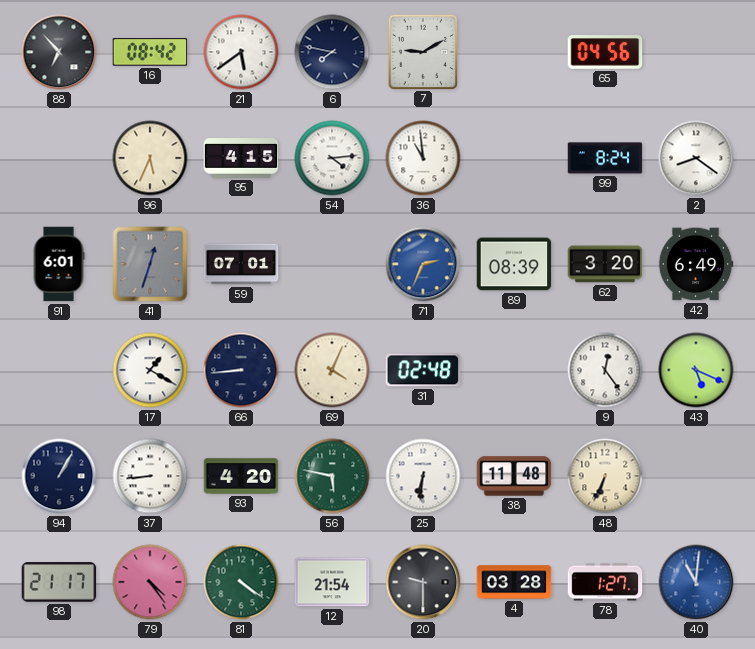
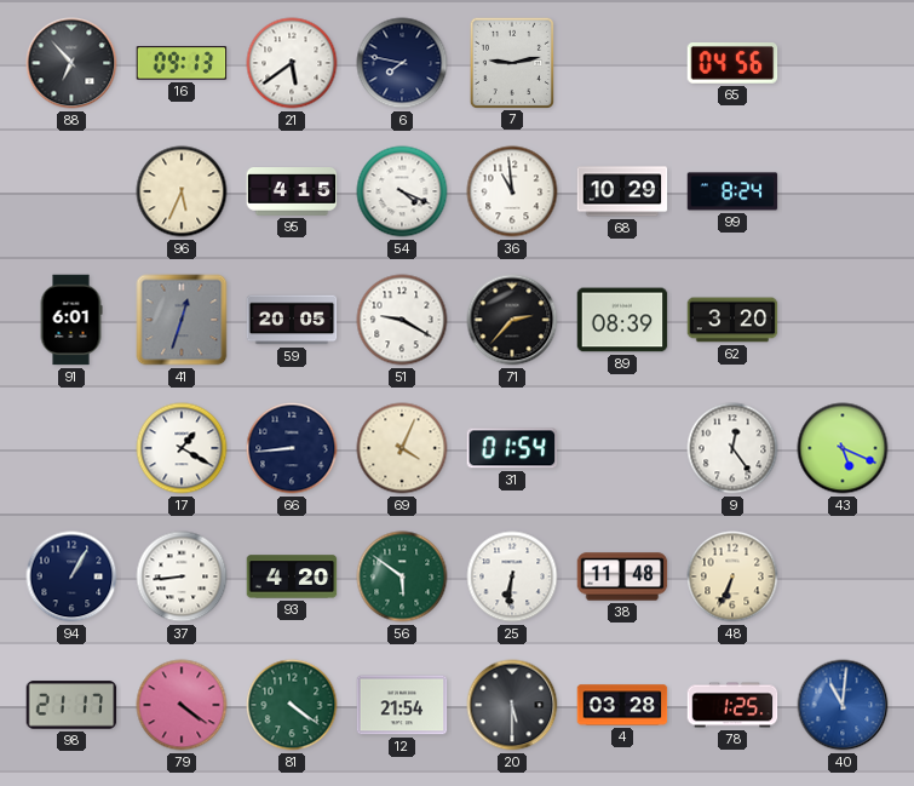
16: 08:42 -> 09:13
7: 9:10 -> 9:13
54: 4:14 -> 4:19
68: none -> 10:29
2: 8:21 -> none
59: 07:01 -> 20:05
51: none -> 9:20
71: 2:34 -> 2:37
71 dial: blue -> black
42: 6:49 -> none
31: 02:48 -> 01:54
56: 5:47 -> 5:51
79: 4:24 -> 4:21
20: 9:30 -> 5:30
78: 1:27 -> 1:25
